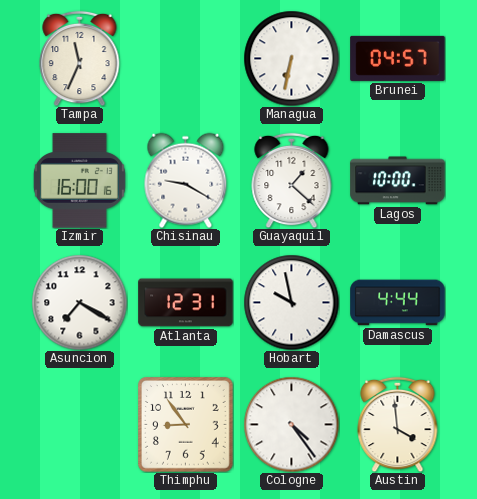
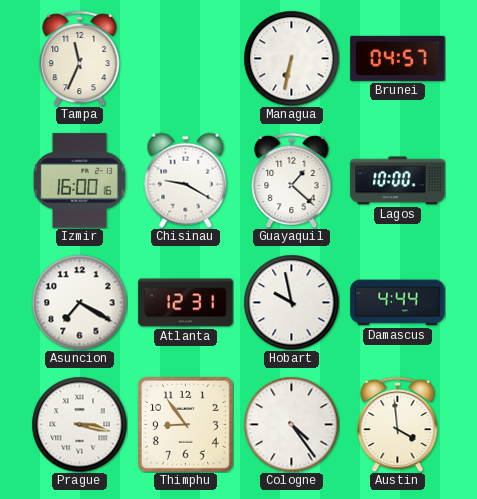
Prague: none -> 3:17
